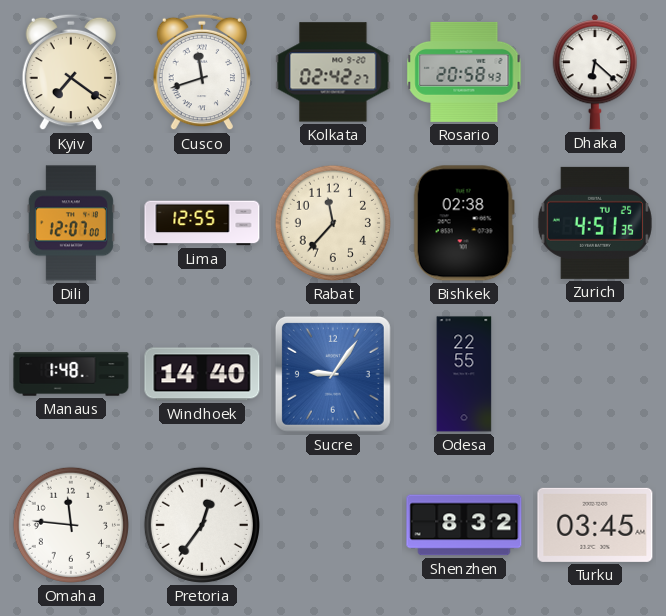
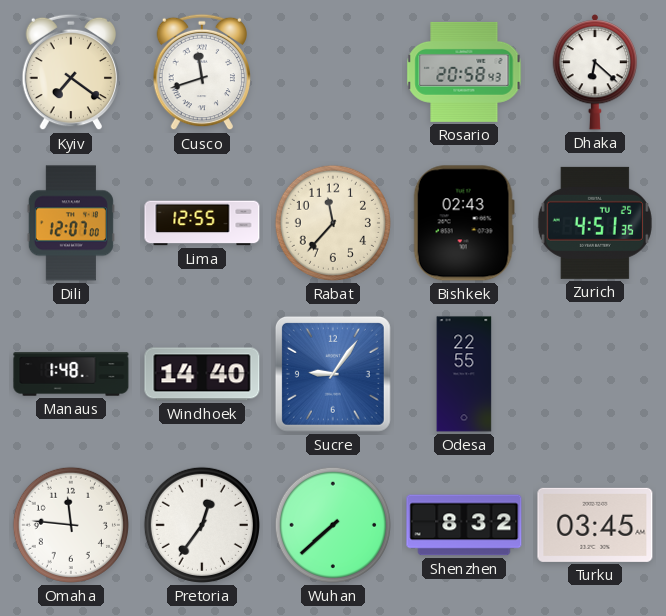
Kolkata: 02:42 -> none
Bishkek: 02:38 -> 02:43
Wuhan: none -> 7:38
